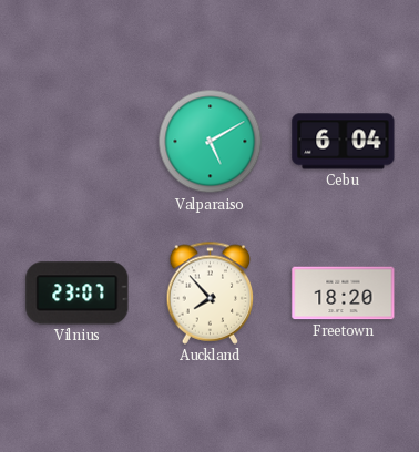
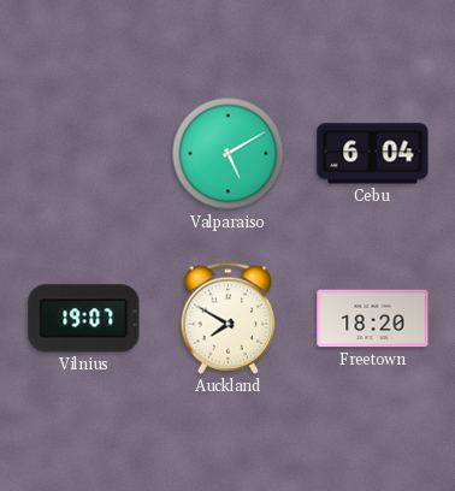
Vilnius: 23:07 -> 19:07
Auckland: 7:53 -> 7:50
